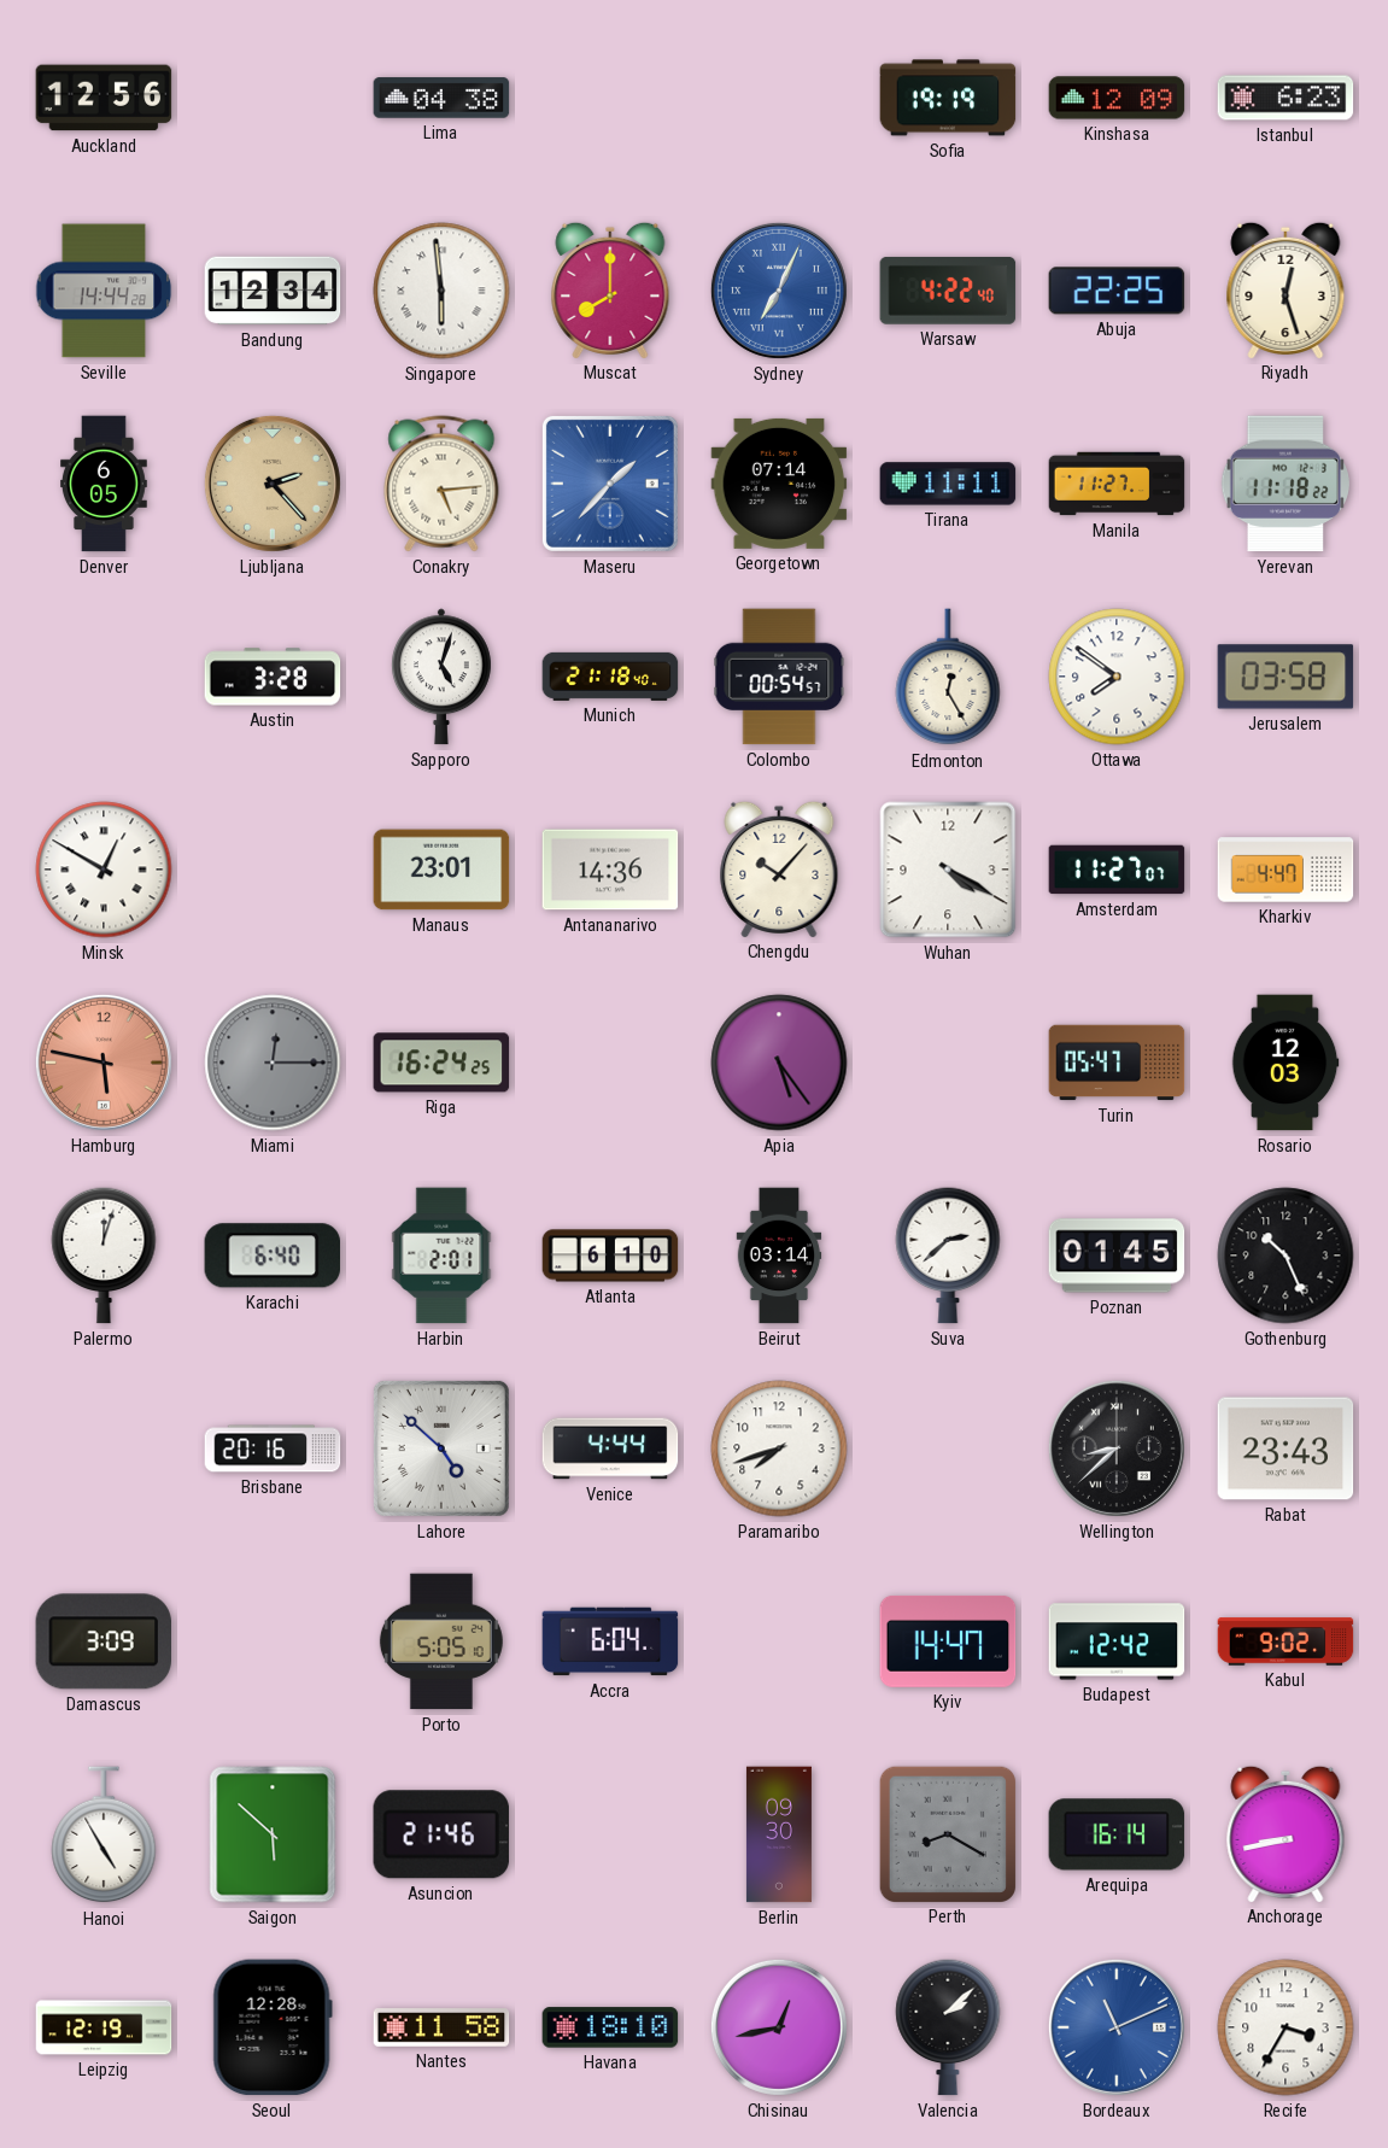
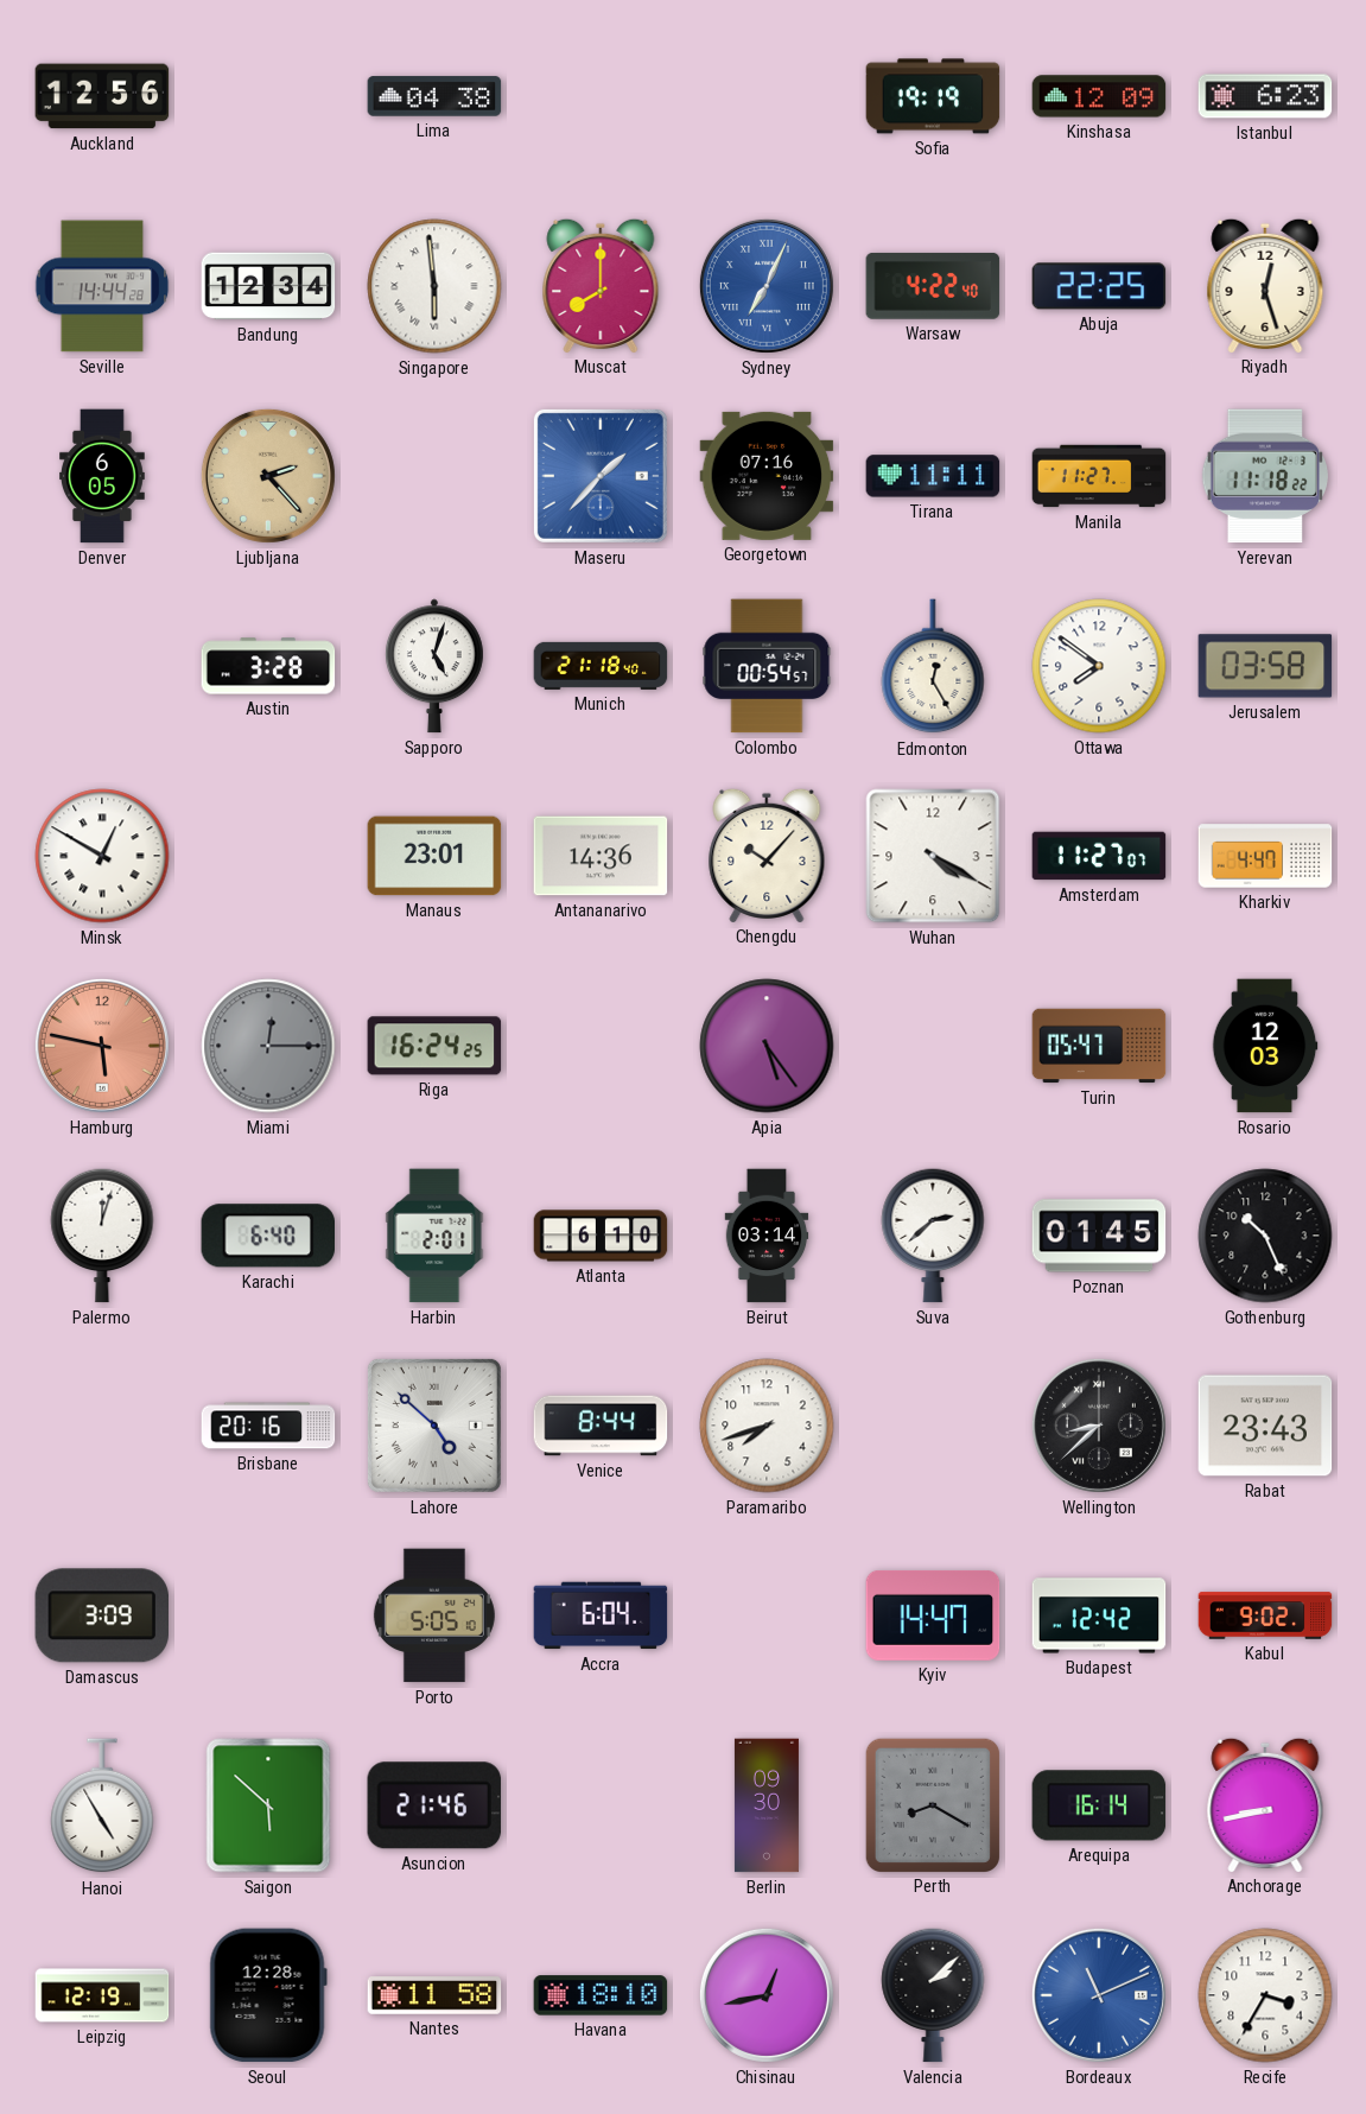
Conakry: 5:14 -> none
Georgetown: 07:14 -> 07:16
Venice: 4:44 -> 8:44
